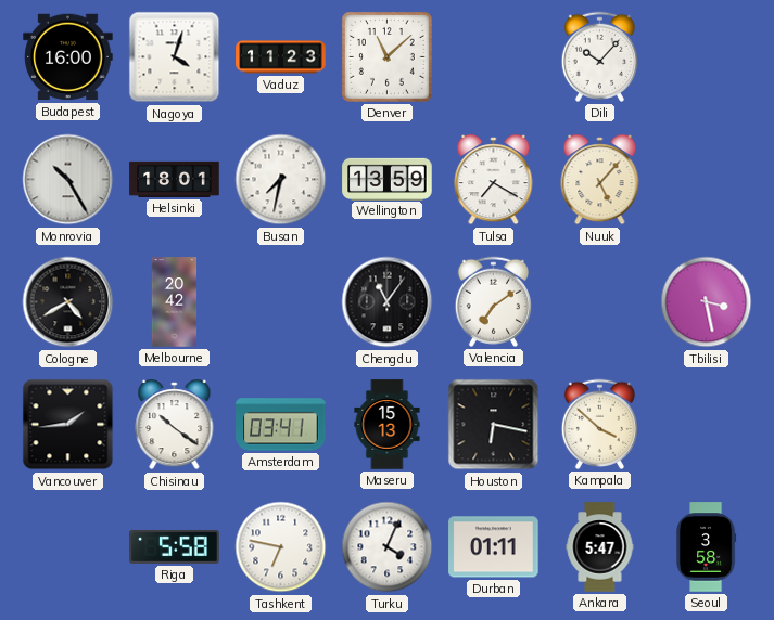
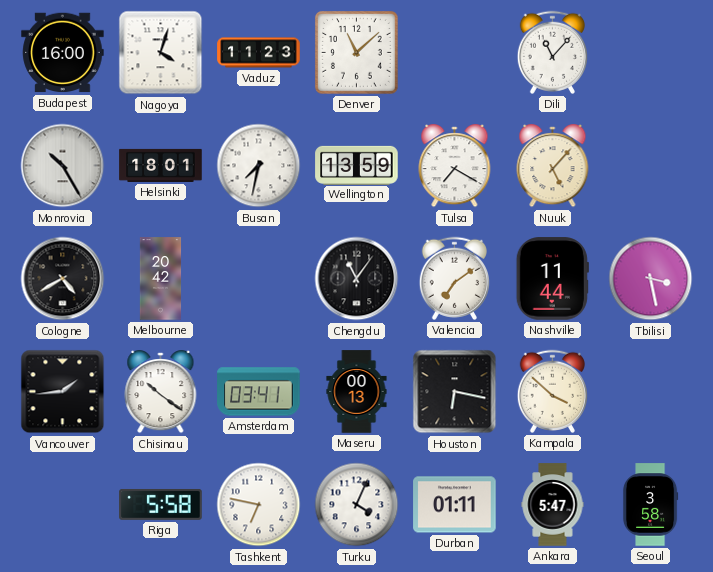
Dili: 10:07 -> 11:07
Nashville: none -> 11:44
Maseru: 15:13 -> 00:13
